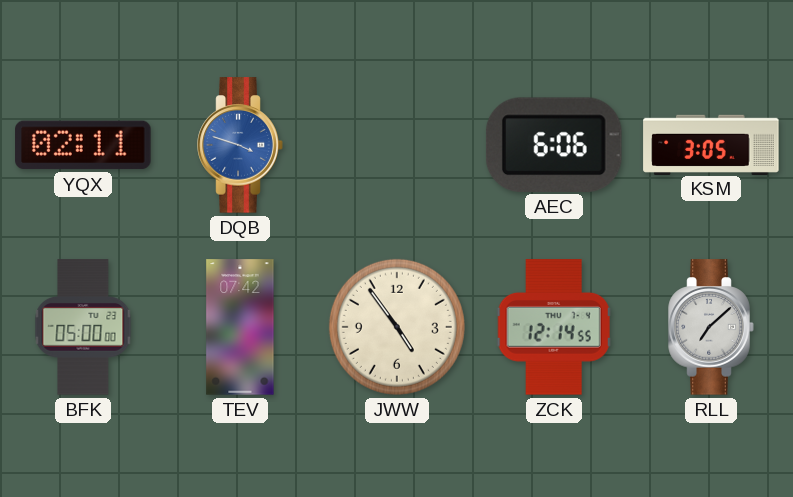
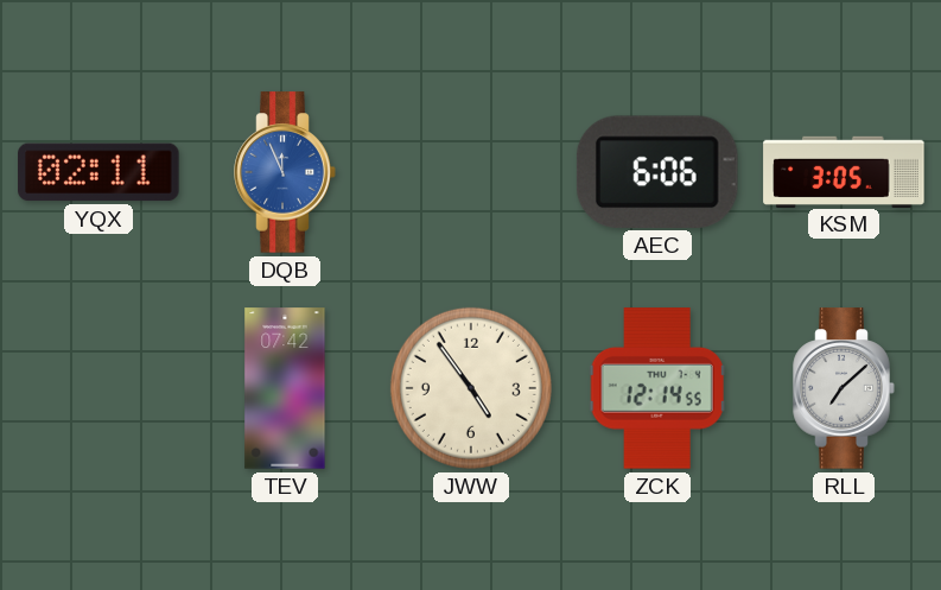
DQB: 3:48 -> 11:56
BFK: 05:00 -> none
